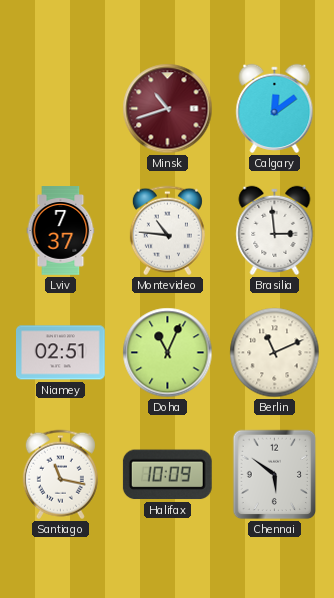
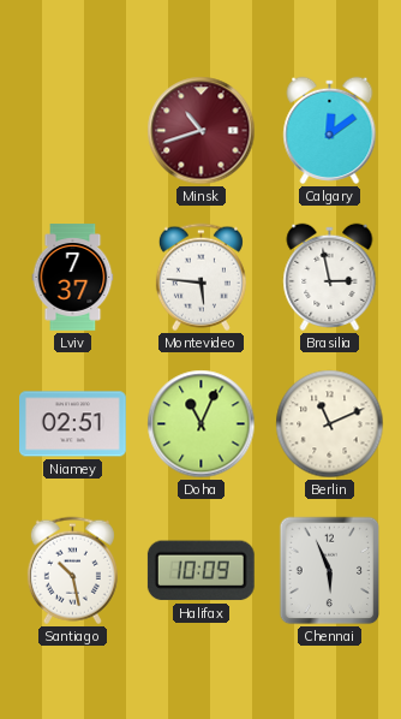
Montevideo: 10:46 -> 5:46
Brasilia: 2:59 -> 2:58
Santiago: 11:17 -> 10:28
Chennai: 5:51 -> 5:56
